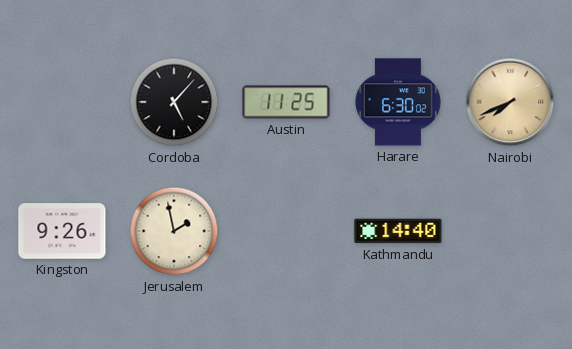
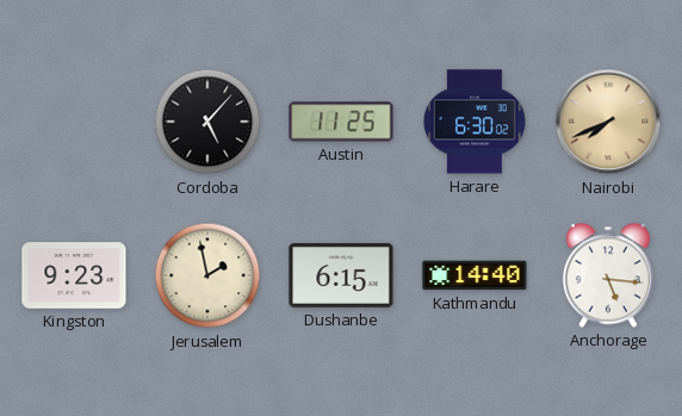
Kingston: 9:26 -> 9:23
Dushanbe: none -> 6:15
Anchorage: none -> 5:16
